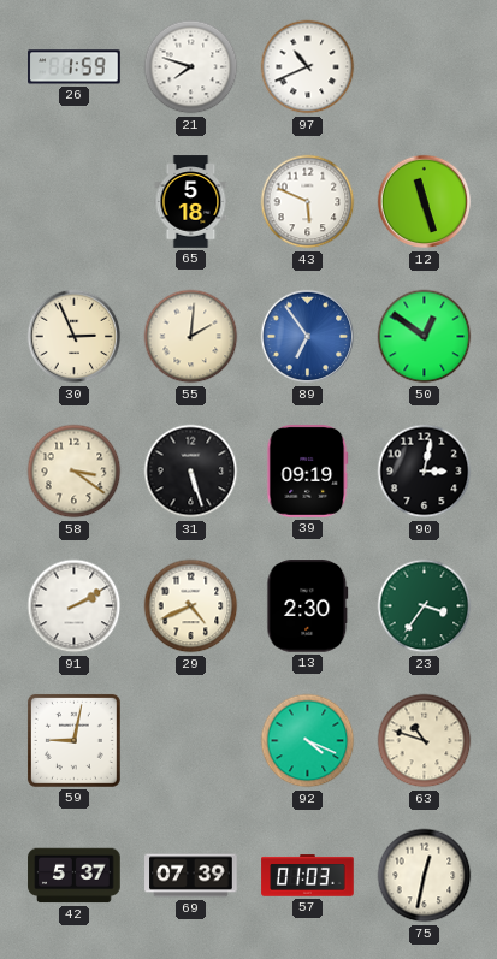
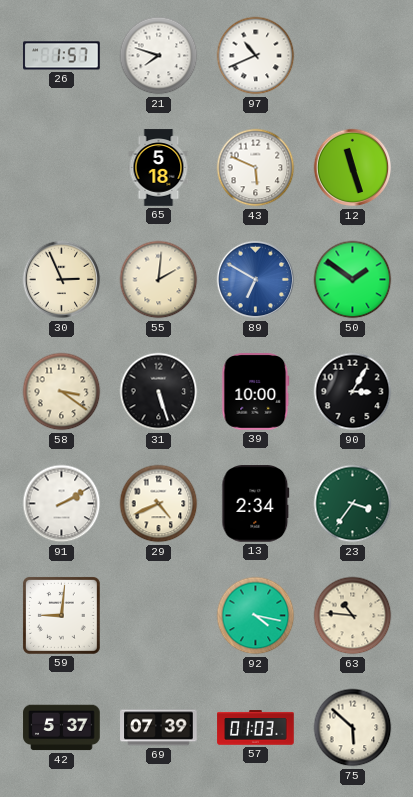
26: 1:59 -> 1:57
89: 6:54 -> 6:50
50: 12:51 -> 1:51
39: 09:19 -> 10:00
90: 3:02 -> 3:05
13: 2:30 -> 2:34
59: 9:02 -> 9:01
92: 4:19 -> 4:17
63: 10:48 -> 10:46
75: 12:32 -> 5:52
